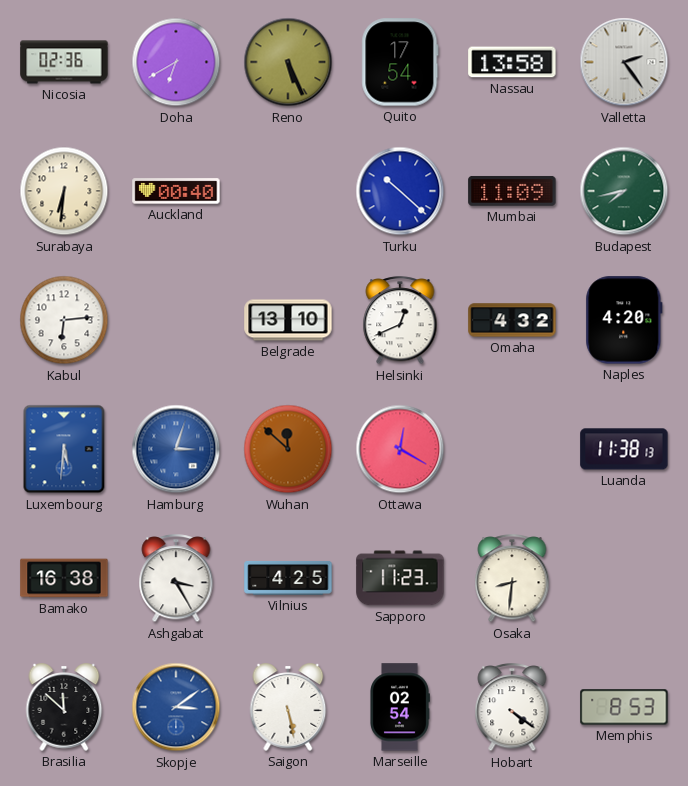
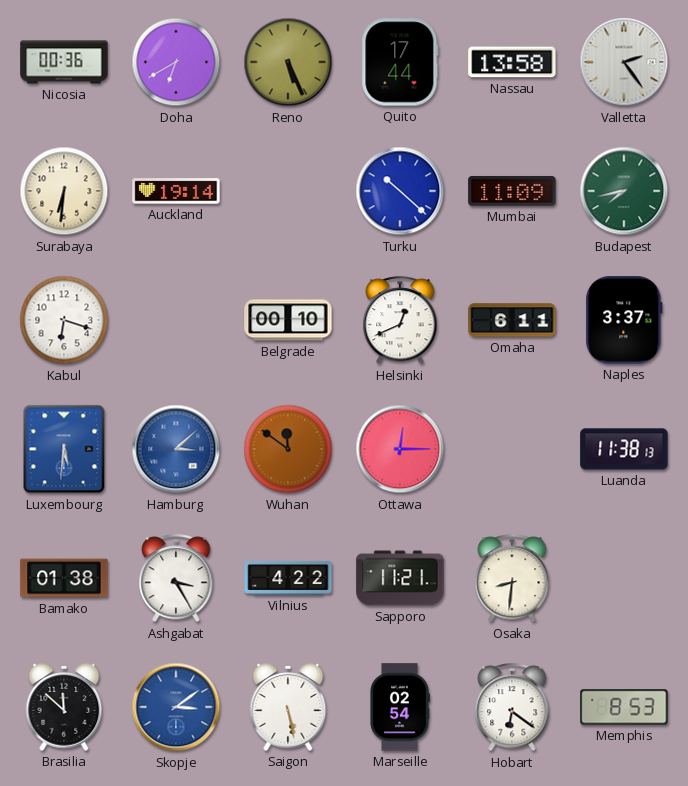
Nicosia: 02:36 -> 00:36
Quito: 17:54 -> 17:44
Auckland: 00:40 -> 19:14
Kabul: 6:14 -> 6:18
Belgrade: 13:10 -> 00:10
Omaha: 4:32 -> 6:11
Naples: 4:20 -> 3:37
Hamburg: 3:03 -> 3:08
Wuhan: 11:52 -> 11:51
Ottawa: 12:20 -> 12:15
Bamako: 16:38 -> 01:38
Vilnius: 4:25 -> 4:22
Sapporo: 11:23 -> 11:21
Hobart: 4:21 -> 6:21
